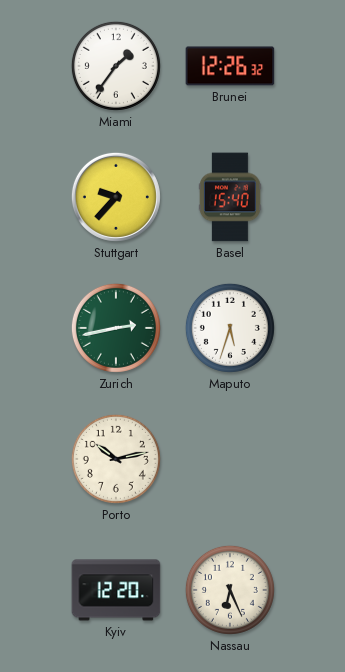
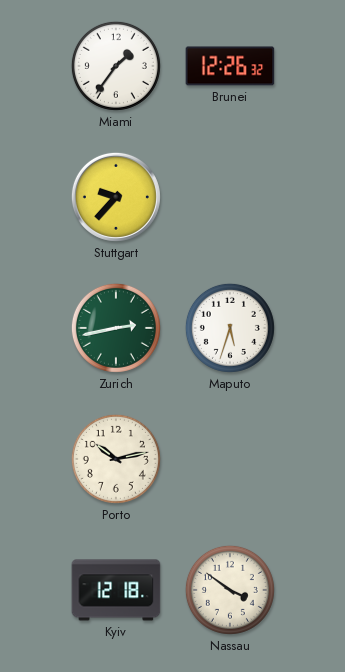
Basel: 15:40 -> none
Kyiv: 12:20 -> 12:18
Nassau: 6:26 -> 3:51
